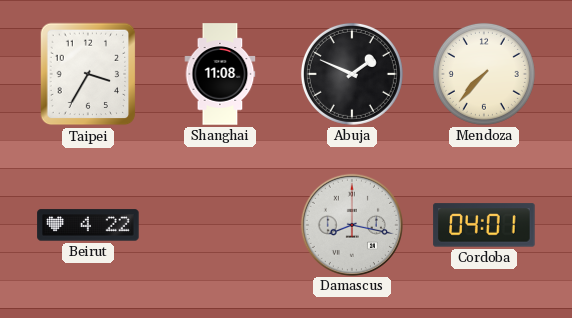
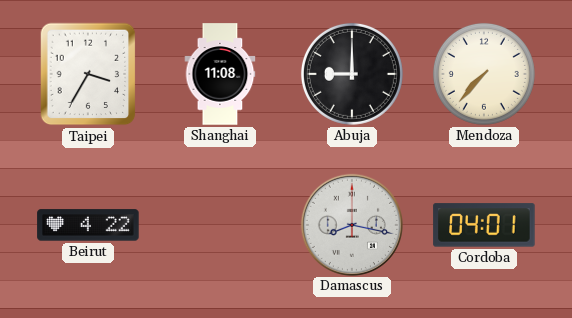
Abuja: 1:49 -> 9:00
